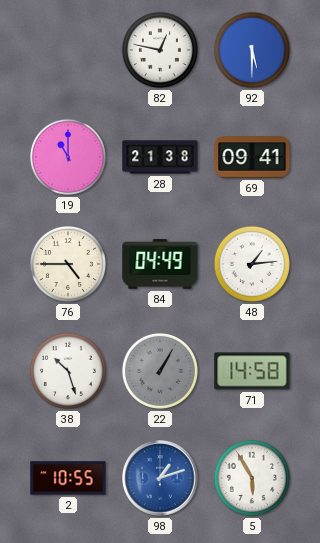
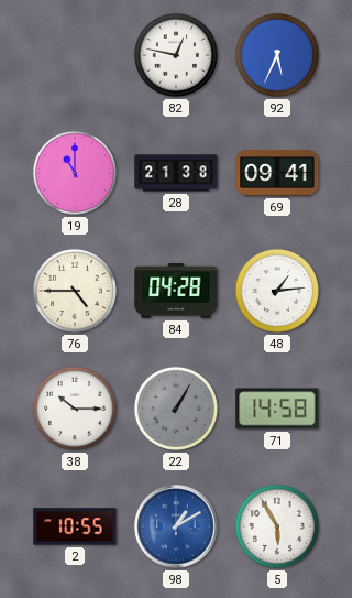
92: 5:30 -> 5:34
84: 04:49 -> 04:28
38: 10:27 -> 10:15
98: 1:12 -> 1:10
